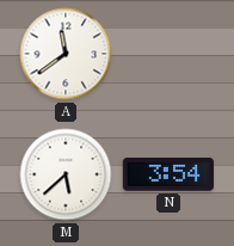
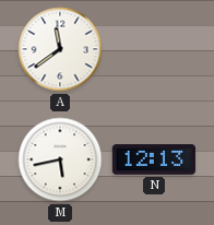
M: 5:38 -> 5:43
N: 3:54 -> 12:13
